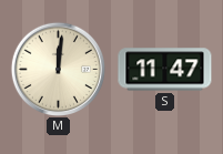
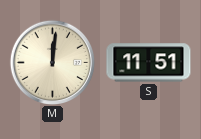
S: 11:47 -> 11:51
